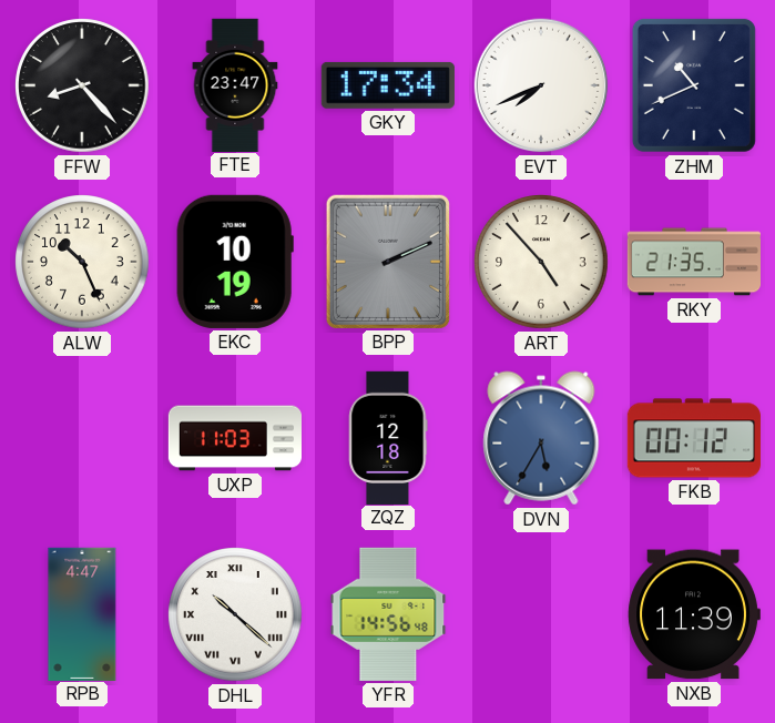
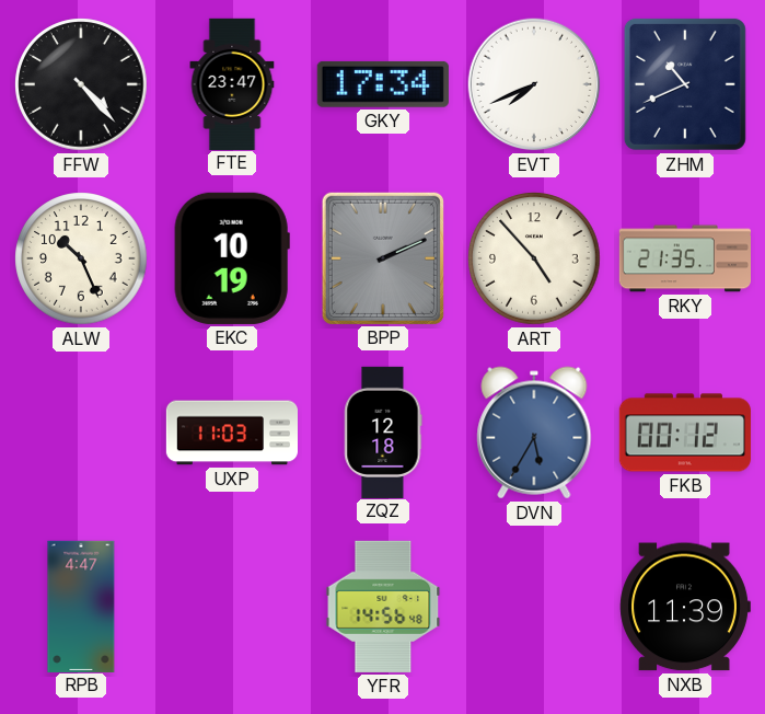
FFW: 8:23 -> 4:23
DHL: 10:22 -> none
